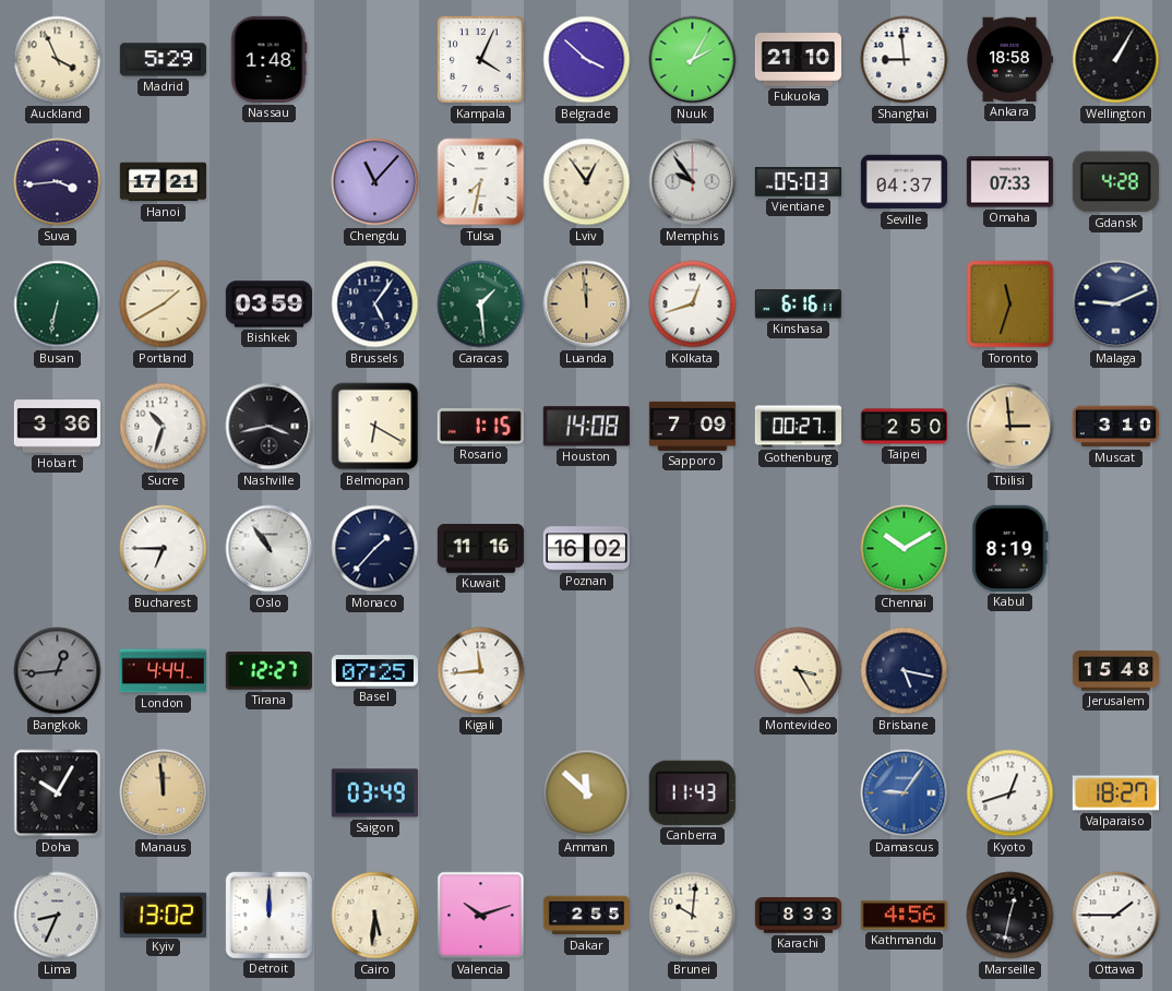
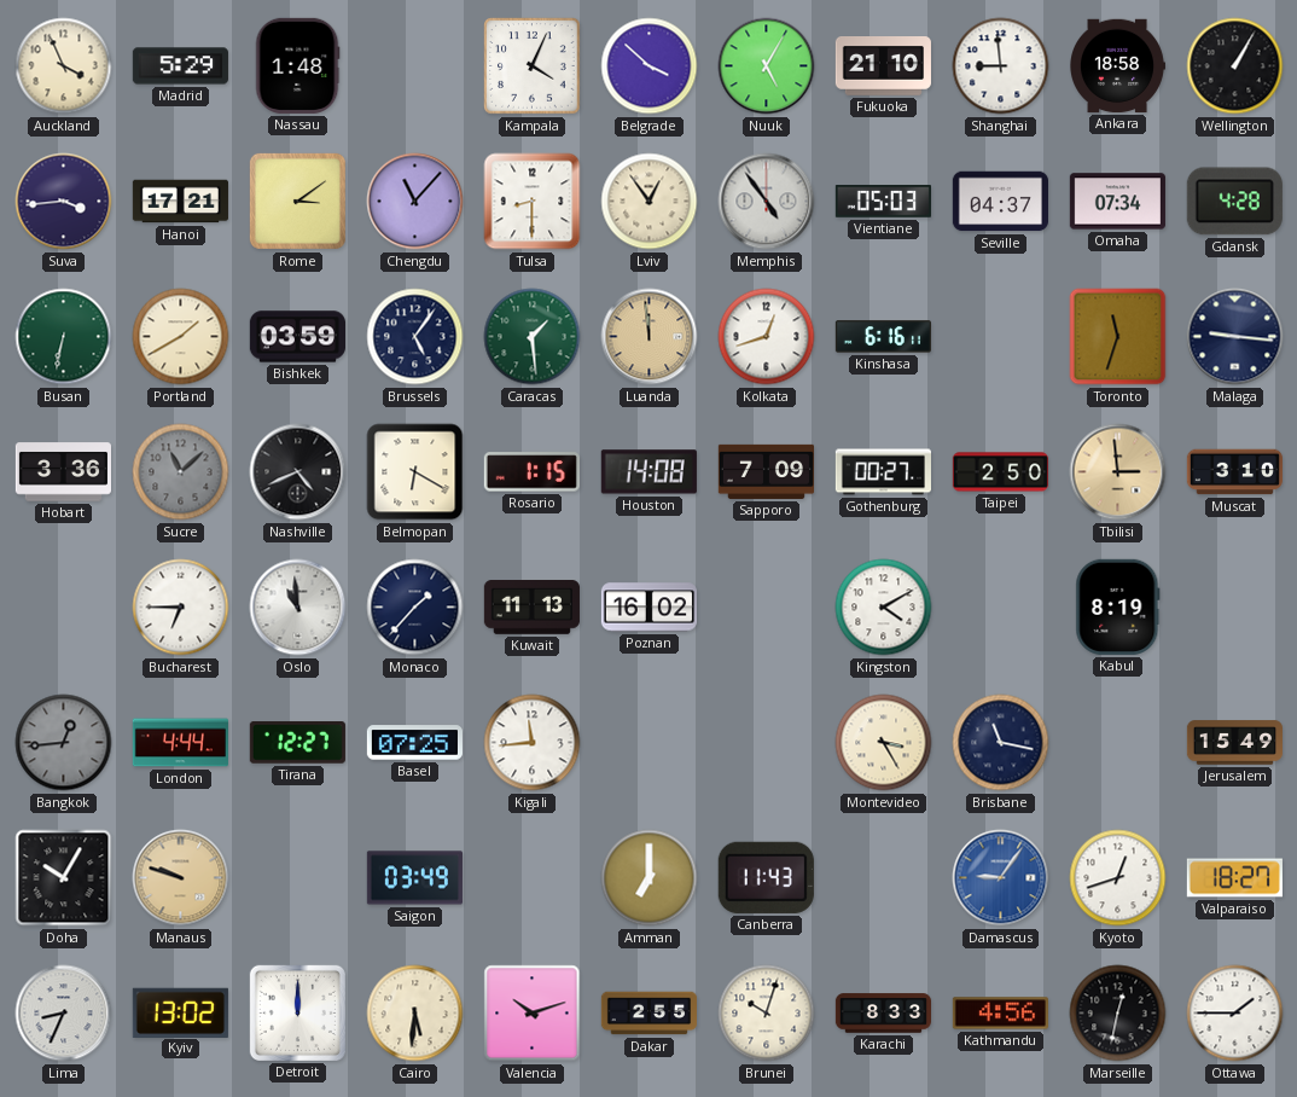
Nuuk: 2:05 -> 5:05
Rome: none -> 3:09
Tulsa: 7:32 -> 8:30
Memphis: 9:54 -> 4:54
Omaha: 07:33 -> 07:34
Malaga: 9:11 -> 9:16
Sucre: 10:33 -> 11:08
Sucre dial: white -> grey
Nashville: 3:43 -> 4:41
Oslo: 10:54 -> 10:59
Kuwait: 11:16 -> 11:13
Kingston: none -> 4:10
Chennai: 10:10 -> none
Brisbane: 5:17 -> 11:17
Jerusalem: 15:48 -> 15:49
Manaus: 11:59 -> 9:48
Amman: 11:52 -> 7:00
Brunei: 10:01 -> 10:03
